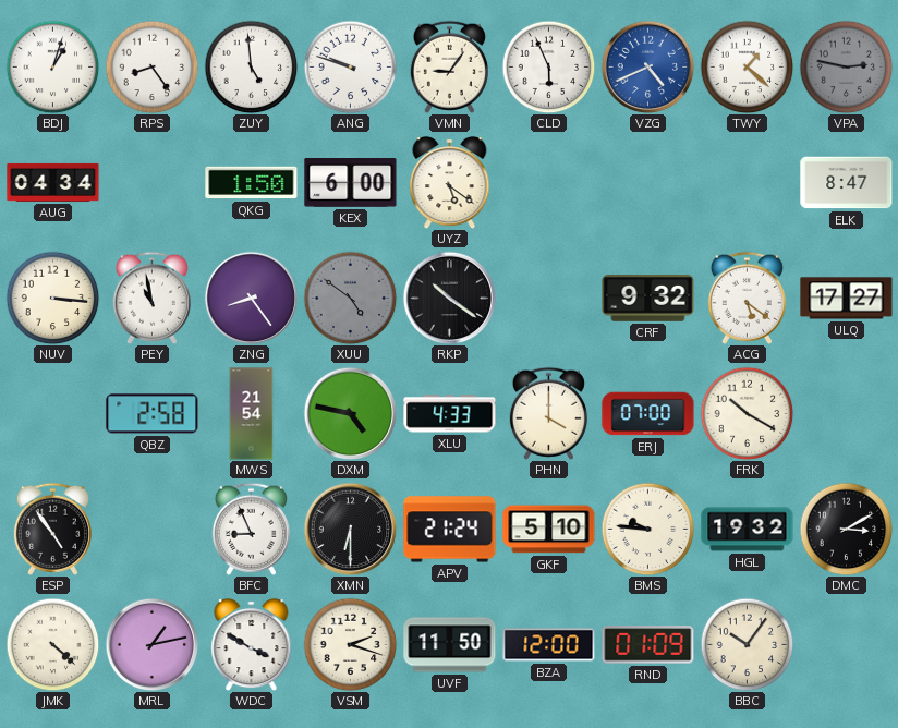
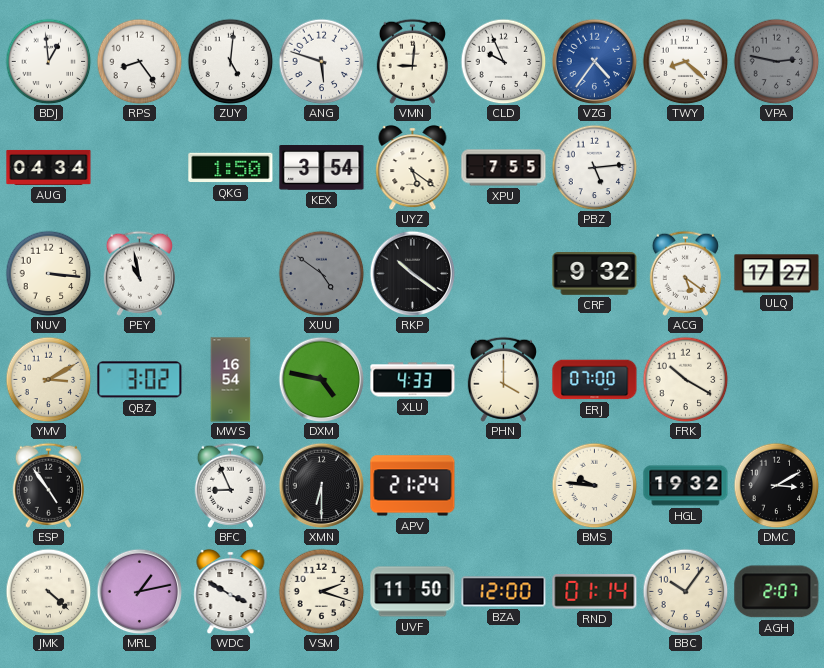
BDJ: 1:03 -> 12:59
ZUY: 4:59 -> 5:01
ANG: 9:48 -> 5:48
VMN: 9:06 -> 9:01
CLD: 5:56 -> 9:56
VZG: 4:41 -> 4:36
TWY: 1:22 -> 8:22
KEX: 6:00 -> 3:54
XPU: none -> 7:55
PBZ: none -> 5:14
ELK: 8:47 -> none
ZNG: 8:24 -> none
YMV: none -> 3:10
QBZ: 2:58 -> 3:02
MWS: 21:54 -> 16:54
GKF: 5:10 -> none
RND: 01:09 -> 01:14
AGH: none -> 2:07
